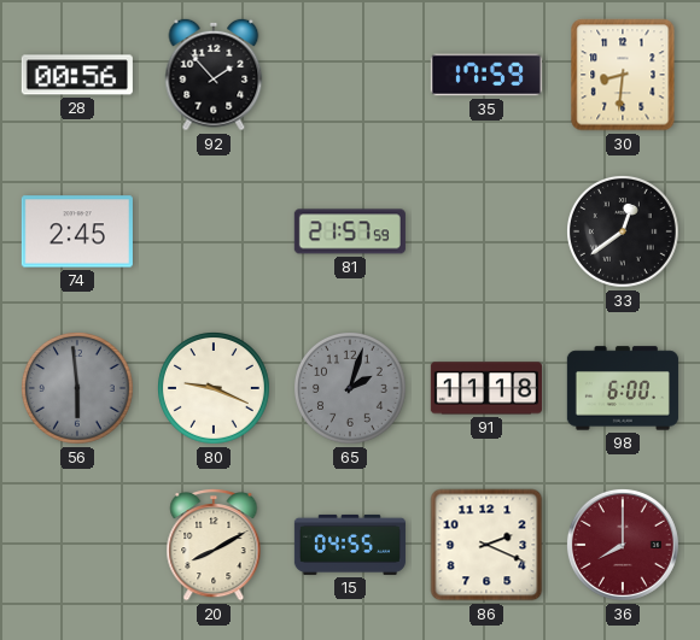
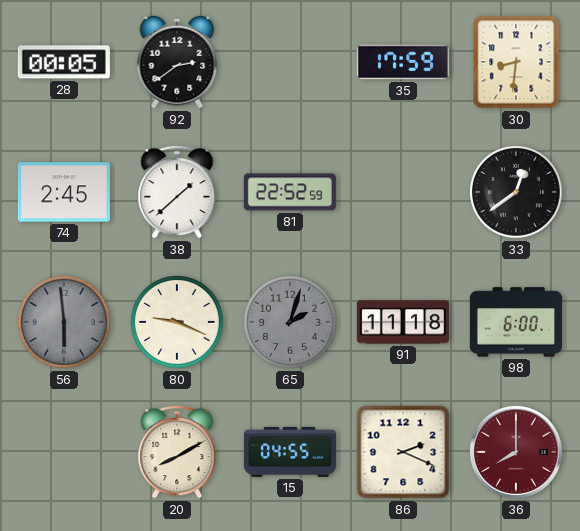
28: 00:56 -> 00:05
92: 1:53 -> 2:39
38: none -> 1:38
81: 21:57 -> 22:52
